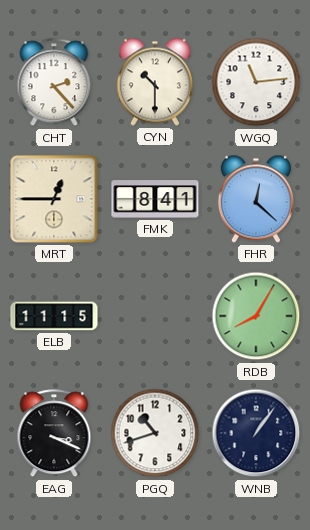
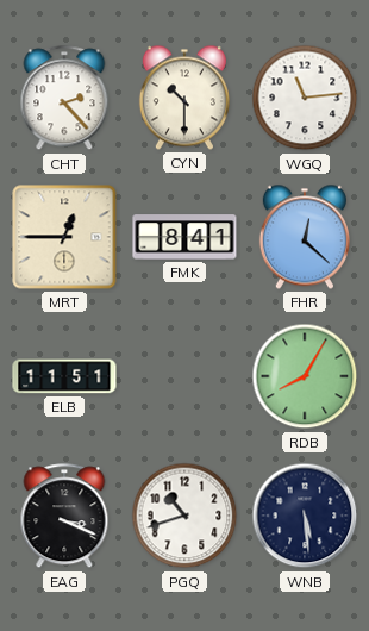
ELB: 11:15 -> 11:51
WNB: 1:06 -> 5:29
